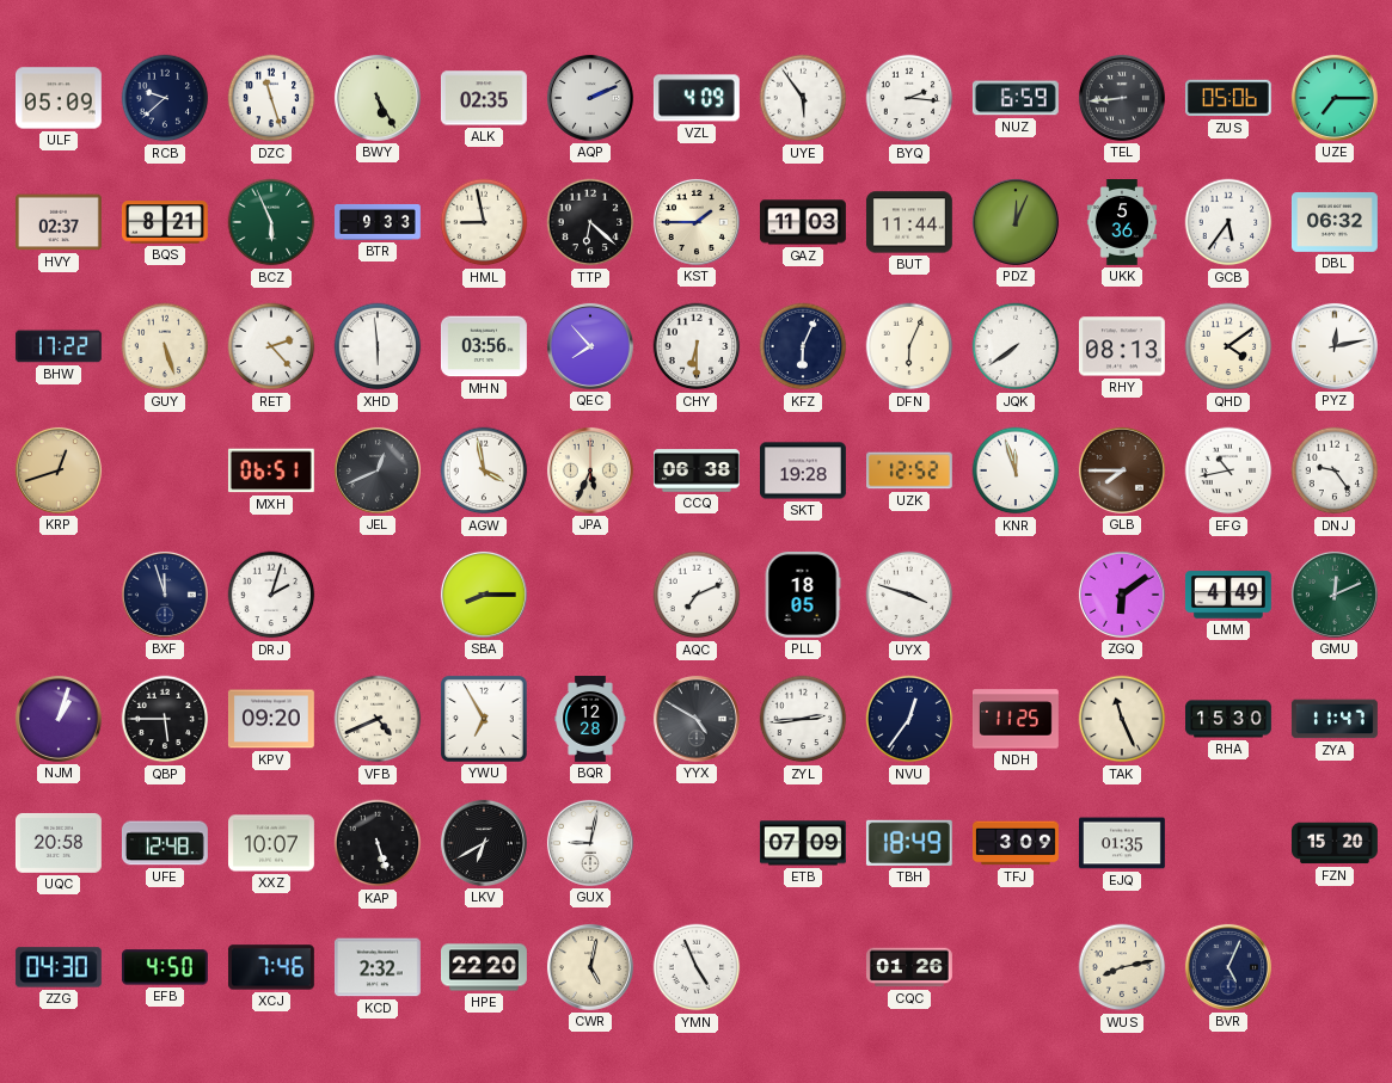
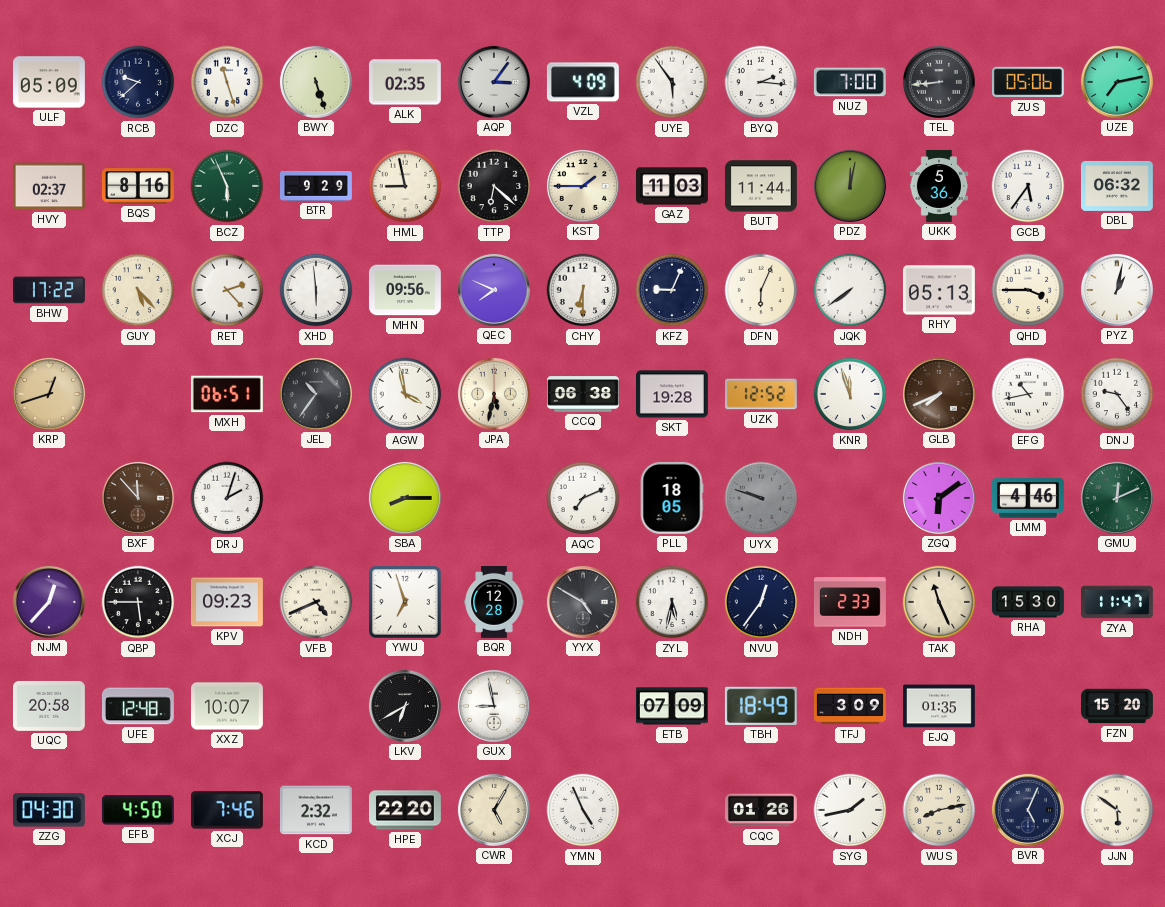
BWY: 5:25 -> 5:27
AQP: 2:11 -> 3:06
NUZ: 6:59 -> 7:00
UZE: 7:15 -> 7:13
BQS: 8:21 -> 8:16
BTR: 9:33 -> 9:29
PDZ: 12:04 -> 12:02
GUY: 5:27 -> 5:23
MHN: 03:56 -> 09:56
QEC: 7:53 -> 7:49
KFZ: 6:04 -> 9:04
RHY: 08:13 -> 05:13
QHD: 4:09 -> 3:45
PYZ: 12:13 -> 1:02
JEL: 12:41 -> 10:36
JPA: 5:34 -> 5:32
GLB: 7:45 -> 7:41
BXF: 11:57 -> 11:53
BXF dial: navy -> brown
UYX: 3:48 -> 9:48
UYX dial: white -> grey
LMM: 4:49 -> 4:46
NJM: 1:03 -> 12:37
KPV: 09:20 -> 09:23
YWU: 6:55 -> 6:57
ZYL: 2:44 -> 5:32
NDH: 11:25 -> 2:33
KAP: 5:27 -> none
GUX: 9:02 -> 8:58
CWR: 5:02 -> 5:05
SYG: none -> 1:43
JJN: none -> 5:51
